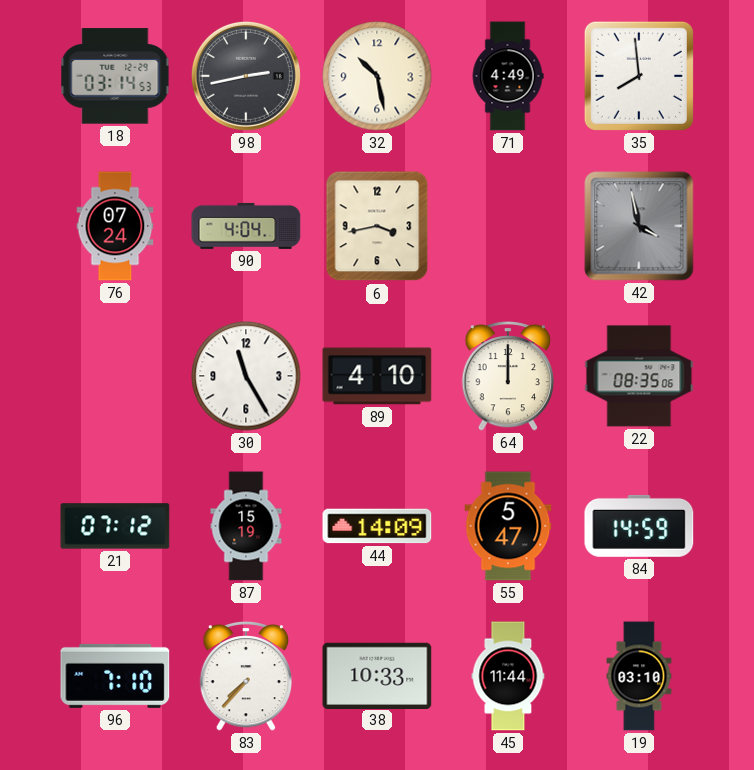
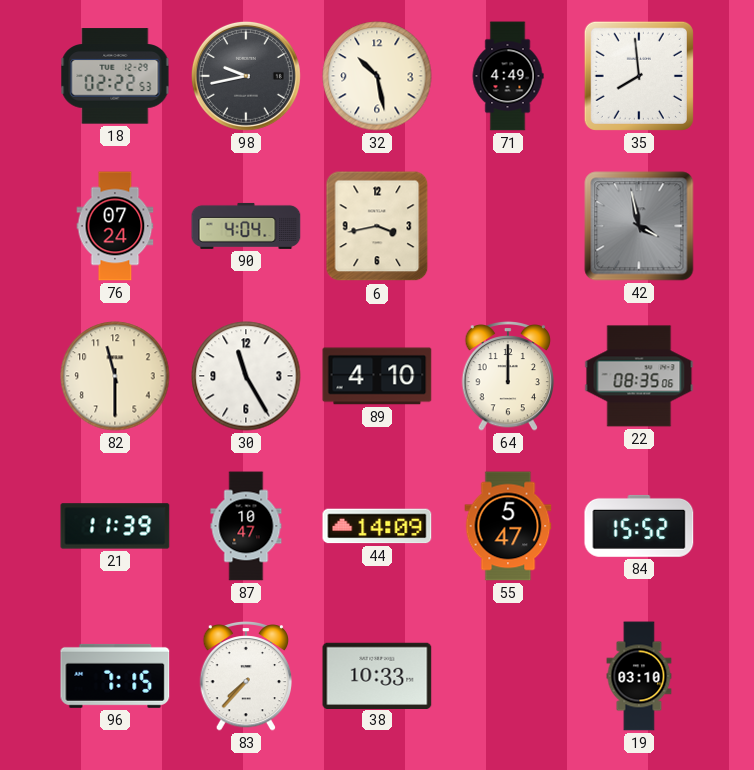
18: 03:14 -> 02:22
98: 2:43 -> 9:43
82: none -> 11:30
21: 07:12 -> 11:39
87: 15:19 -> 10:47
84: 14:59 -> 15:52
96: 7:10 -> 7:15
45: 11:44 -> none
